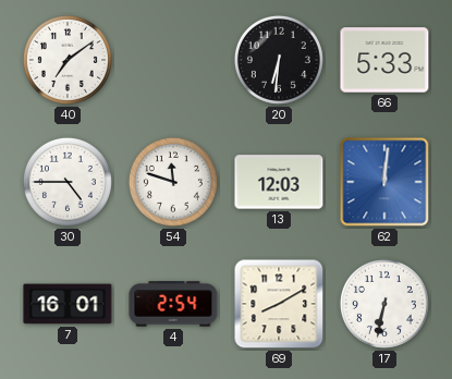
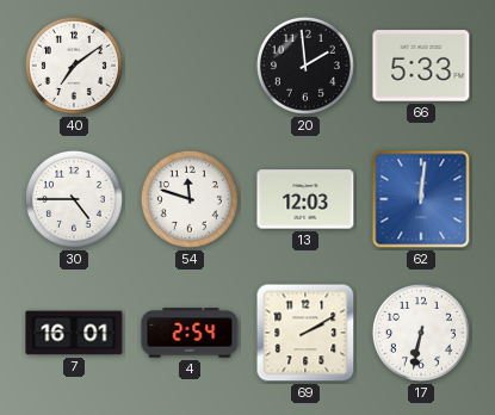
20: 6:31 -> 1:59
69: 8:10 -> 2:10
